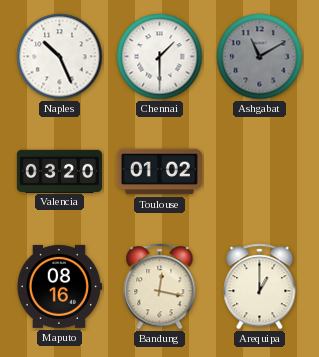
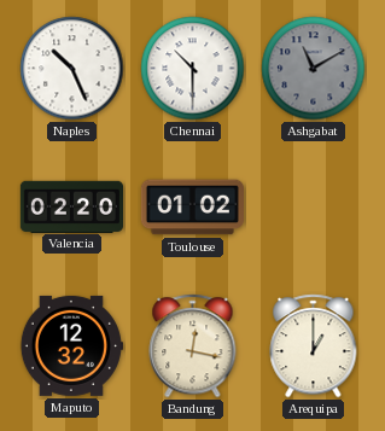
Chennai: 1:30 -> 10:30
Valencia: 03:20 -> 02:20
Maputo: 08:16 -> 12:32
